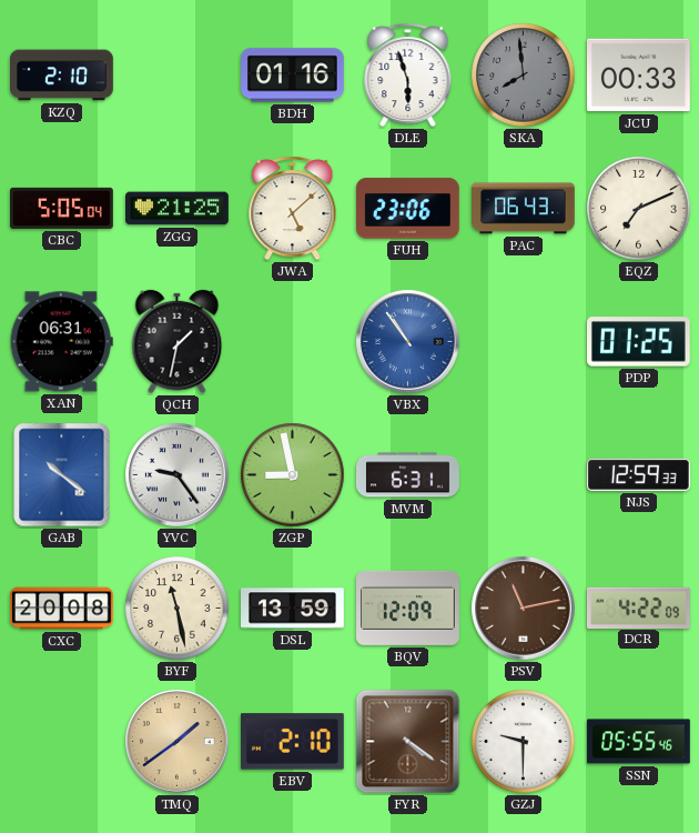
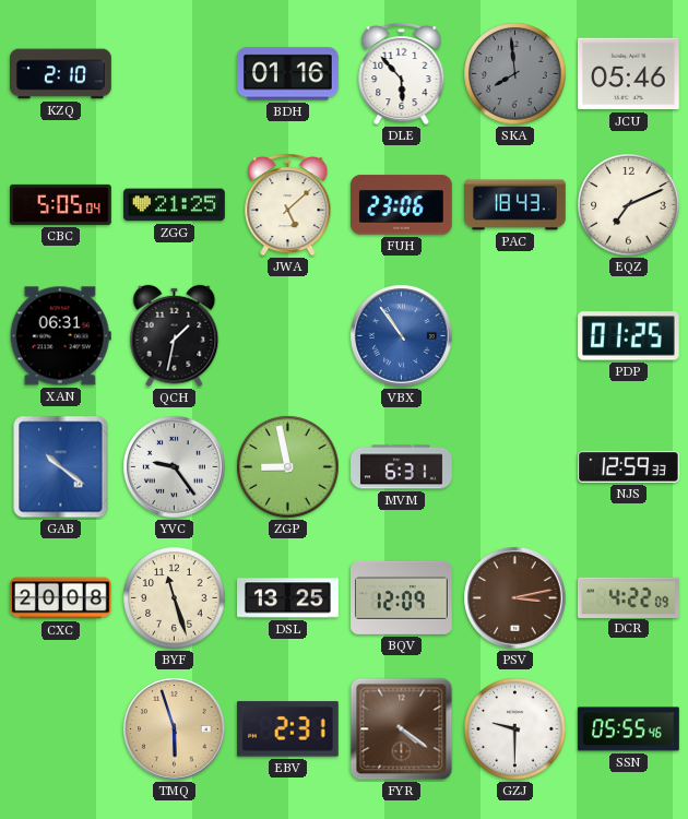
DLE: 5:57 -> 5:53
JCU: 00:33 -> 05:46
PAC: 06:43 -> 18:43
BYF: 11:28 -> 11:27
DSL: 13:59 -> 13:25
PSV: 11:13 -> 3:13
TMQ: 1:39 -> 5:57
EBV: 2:10 -> 2:31
